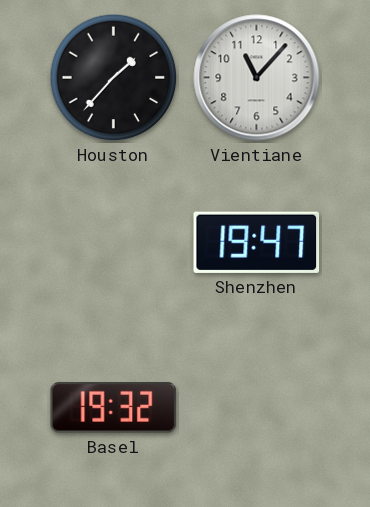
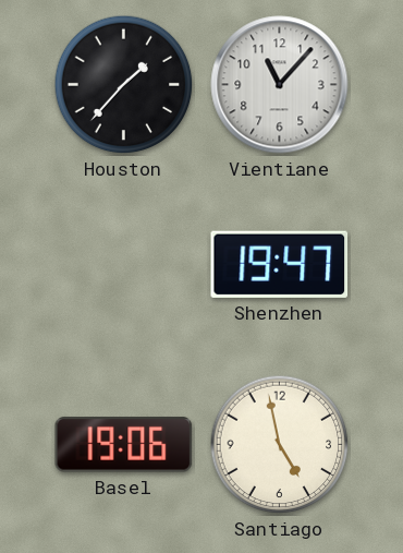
Basel: 19:32 -> 19:06
Santiago: none -> 4:58
